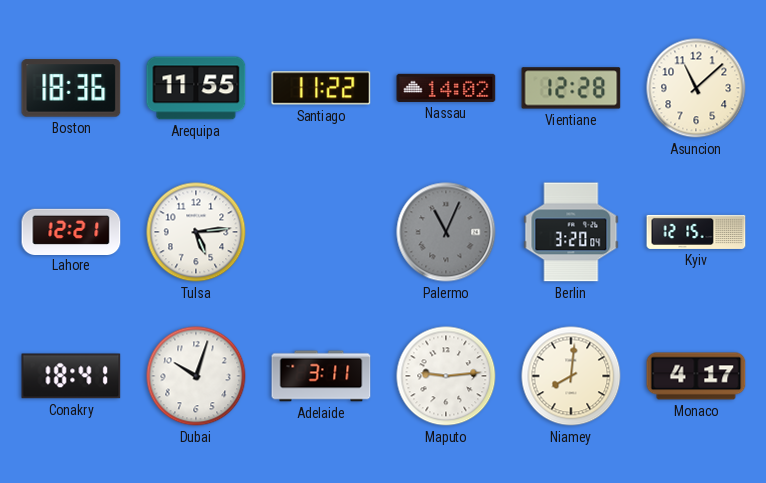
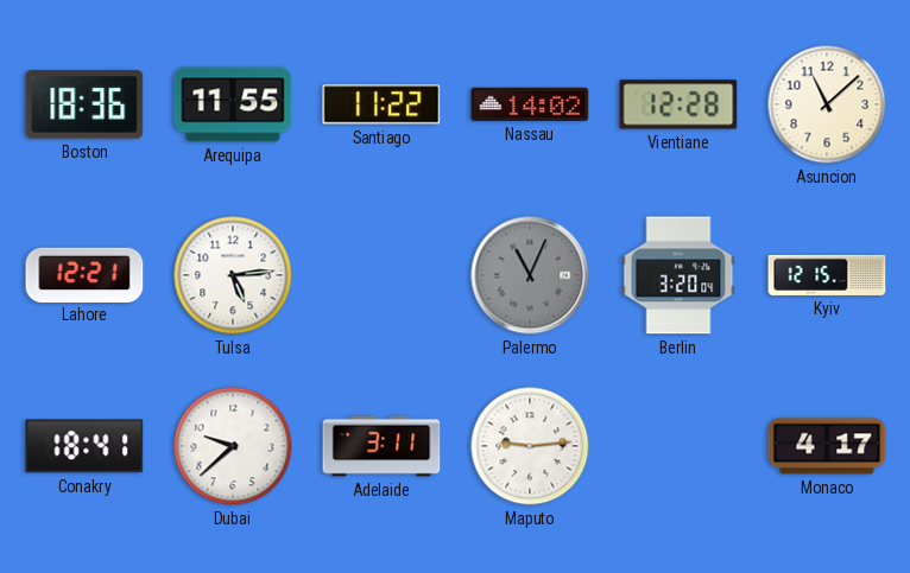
Dubai: 10:03 -> 9:38
Niamey: 8:01 -> none
